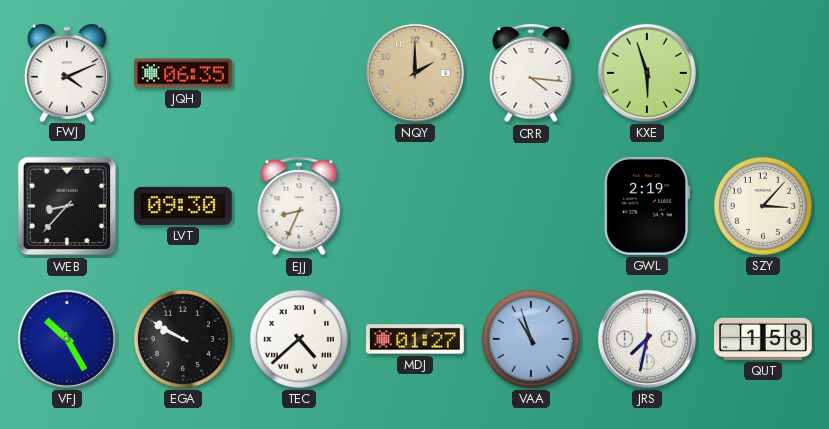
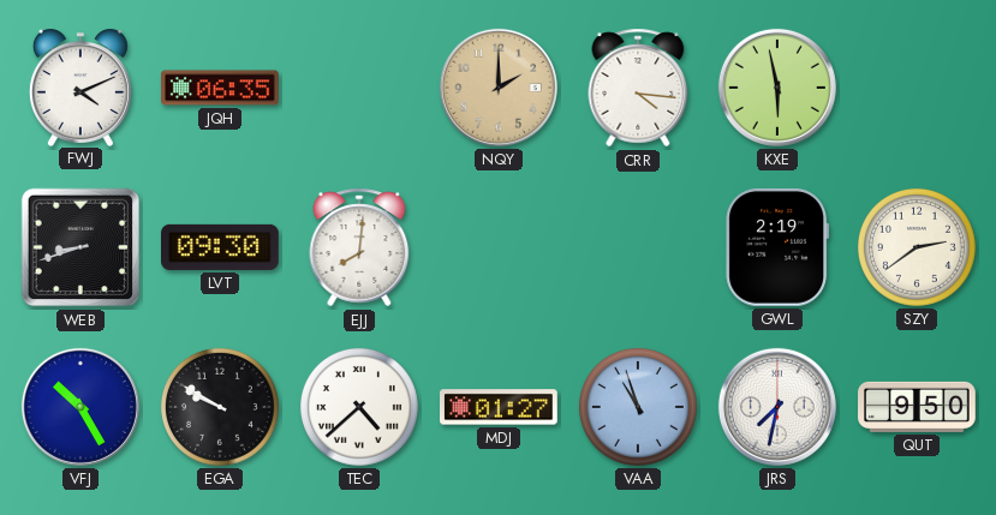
KXE: 5:57 -> 5:58
WEB: 8:37 -> 8:42
EJJ: 8:34 -> 8:01
SZY: 3:07 -> 2:39
QUT: 1:58 -> 9:50
